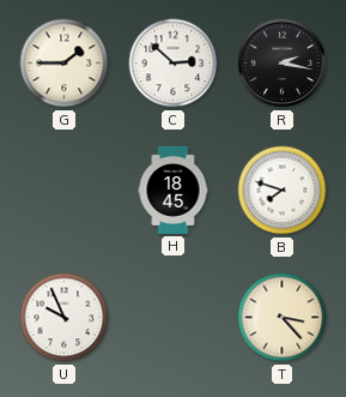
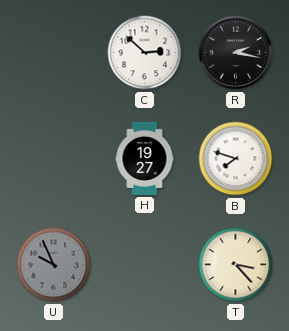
G: 1:45 -> none
H: 18:45 -> 19:27
U dial: white -> grey
